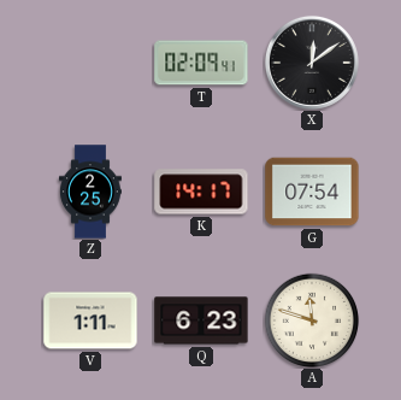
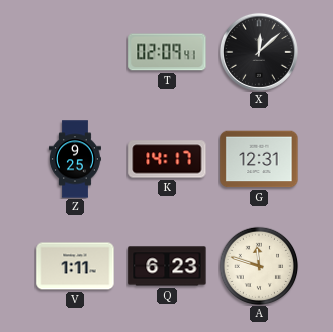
X: 12:09 -> 12:08
Z: 2:25 -> 9:25
G: 07:54 -> 12:31
